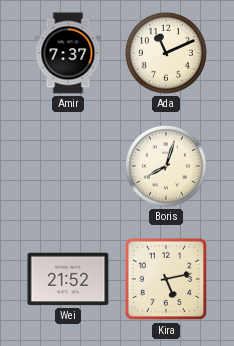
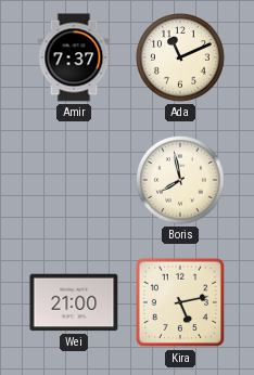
Boris: 8:03 -> 7:58
Wei: 21:52 -> 21:00
